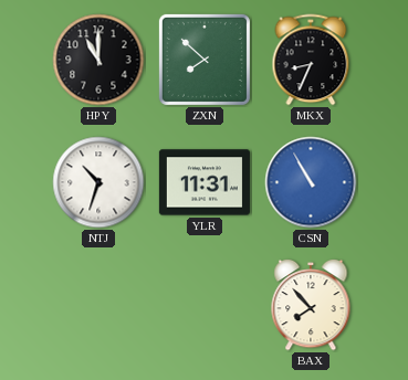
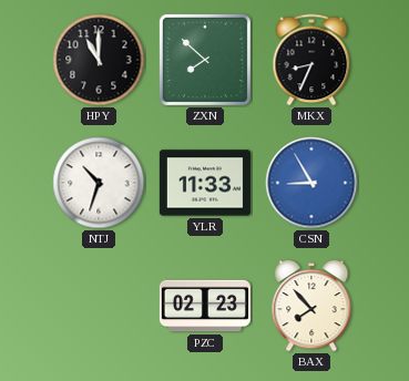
YLR: 11:31 -> 11:33
CSN: 10:55 -> 8:55
PZC: none -> 02:23
